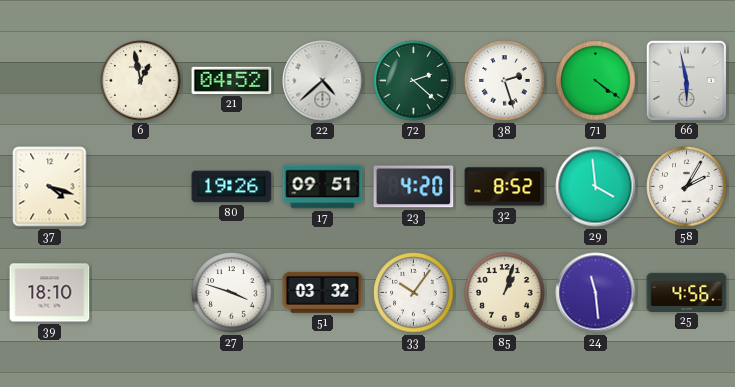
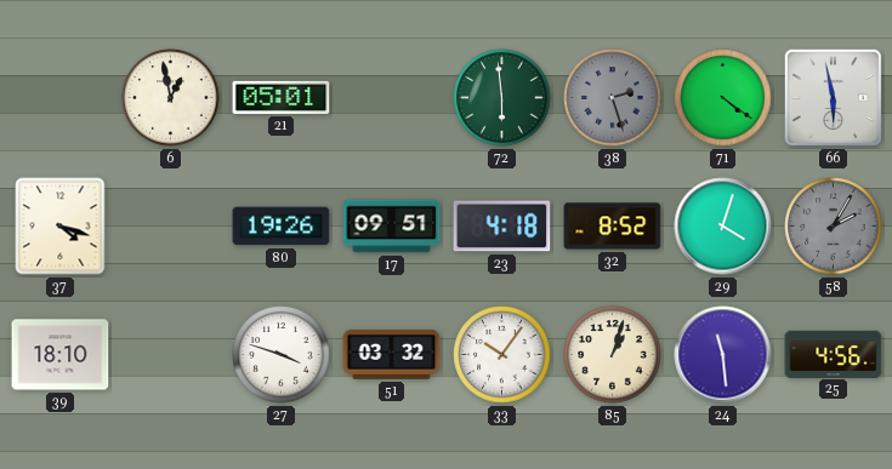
21: 04:52 -> 05:01
22: 4:38 -> none
72: 2:22 -> 5:59
38 dial: white -> grey
23: 4:20 -> 4:18
29: 3:59 -> 4:03
58 dial: white -> grey
